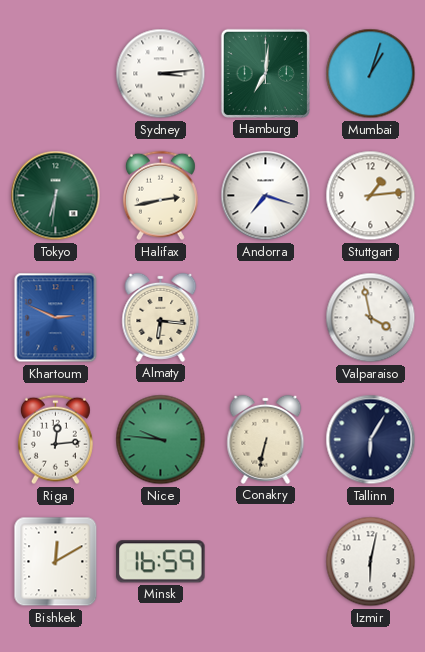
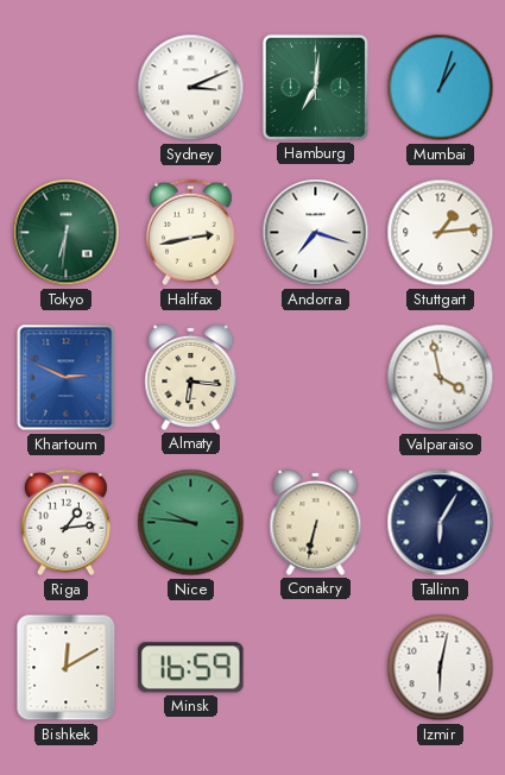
Sydney: 3:14 -> 3:11
Riga: 12:14 -> 1:14
